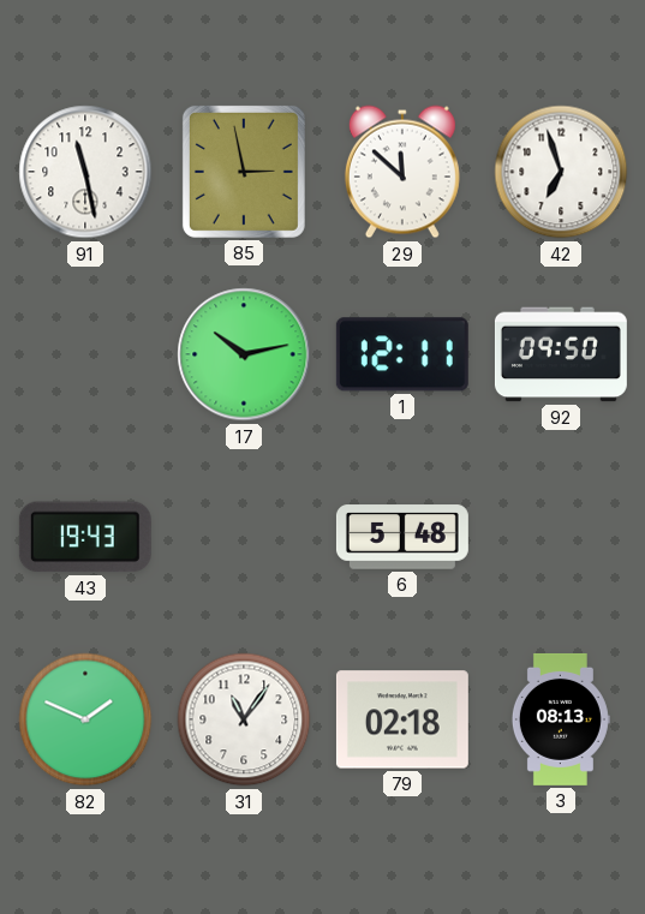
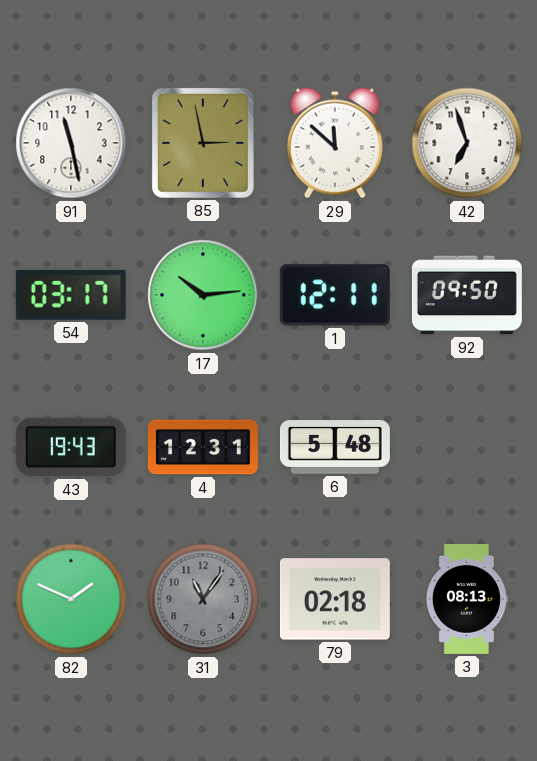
54: none -> 03:17
17: 10:13 -> 10:14
4: none -> 12:31
31 dial: white -> grey
